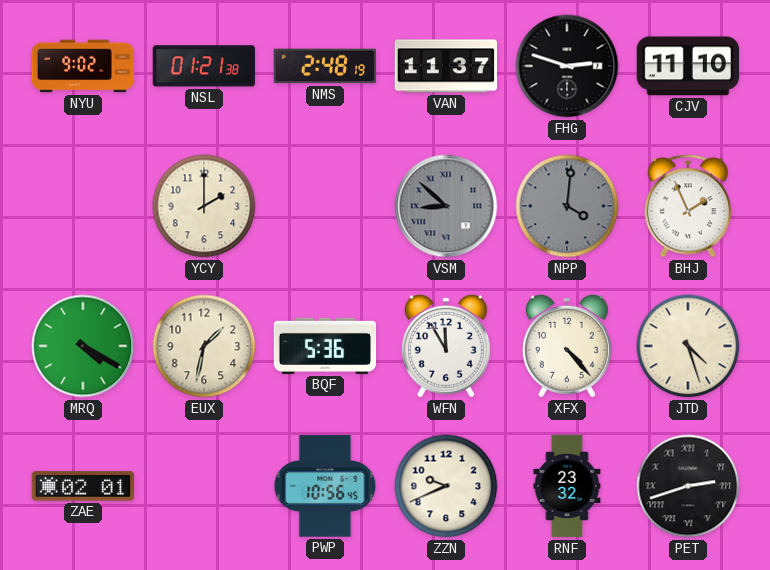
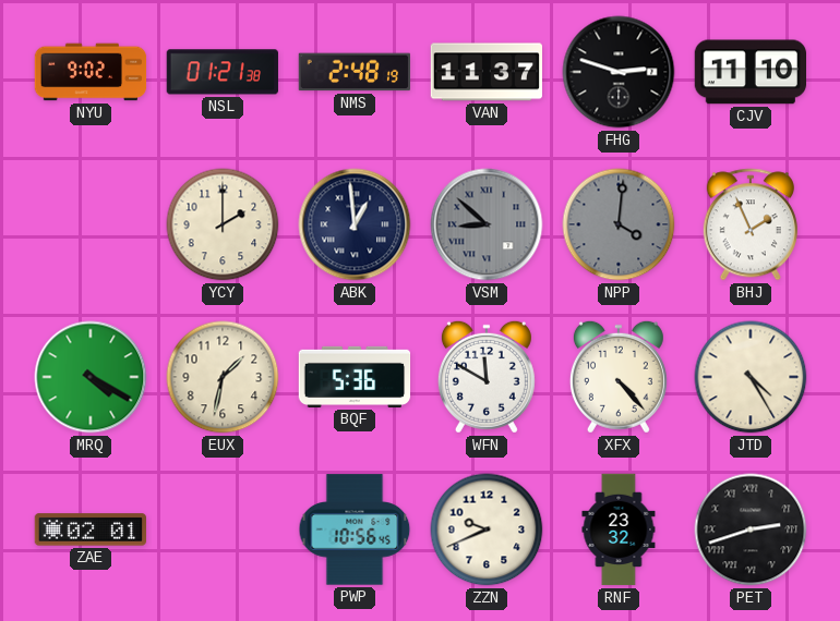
ABK: none -> 12:59
WFN: 11:55 -> 11:50
JTD: 4:27 -> 4:25
